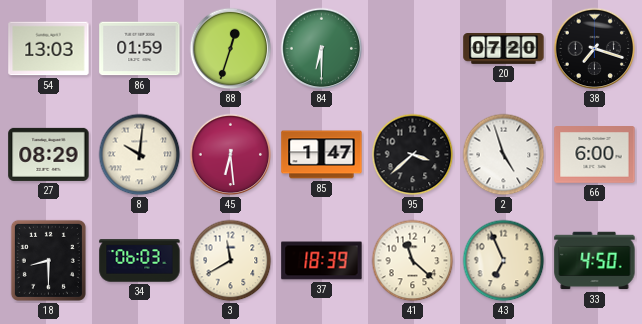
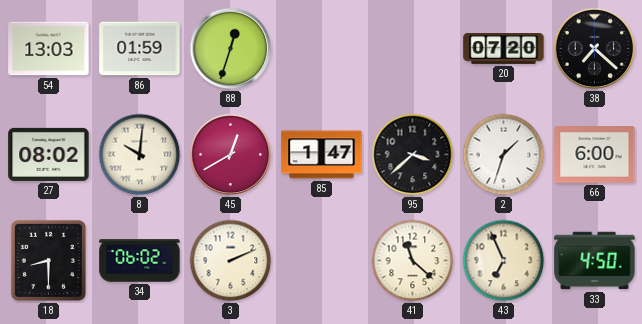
84: 6:30 -> none
38: 7:18 -> 7:22
27: 08:29 -> 08:02
45: 6:29 -> 12:40
2: 4:57 -> 1:33
34: 06:03 -> 06:02
3: 11:40 -> 2:11
37: 18:39 -> none
